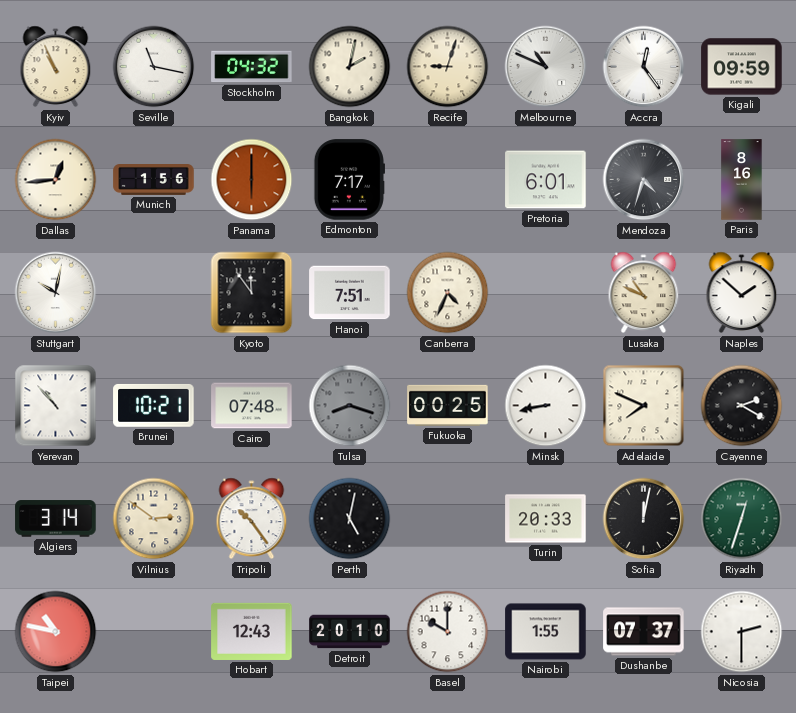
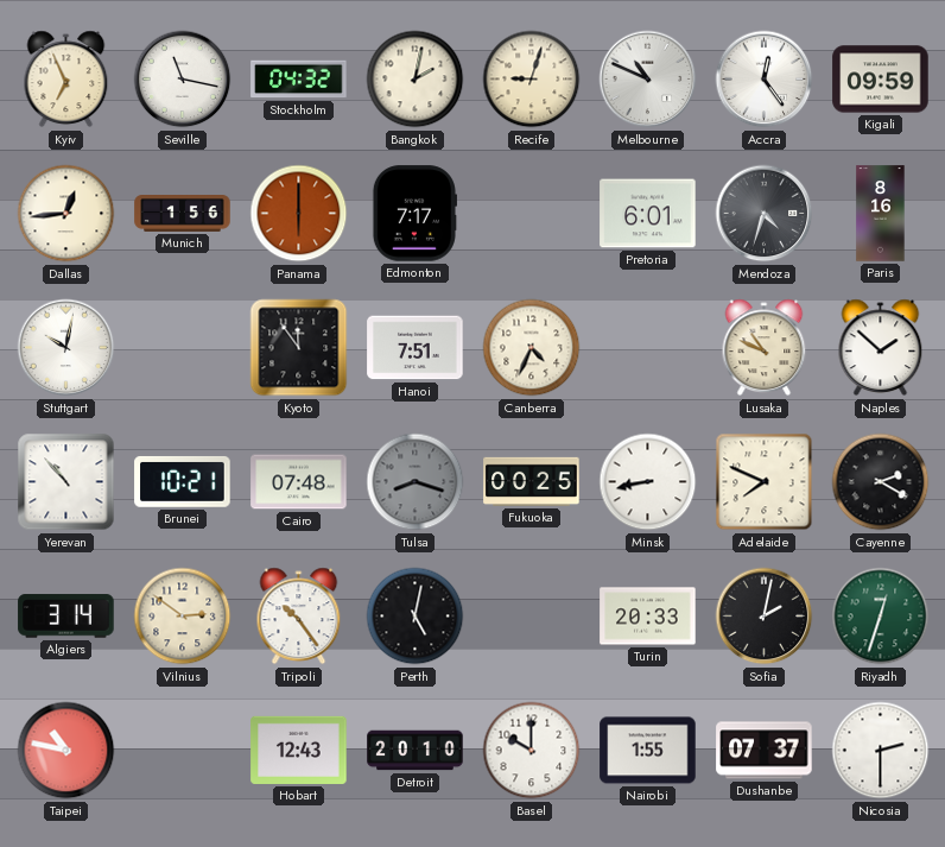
Kyiv: 10:56 -> 6:56
Sofia: 12:02 -> 2:02
